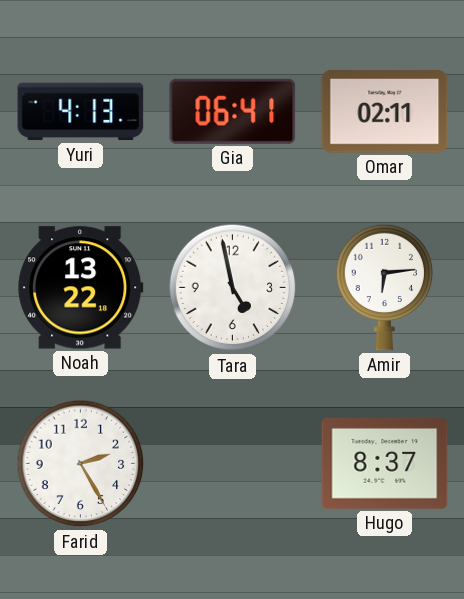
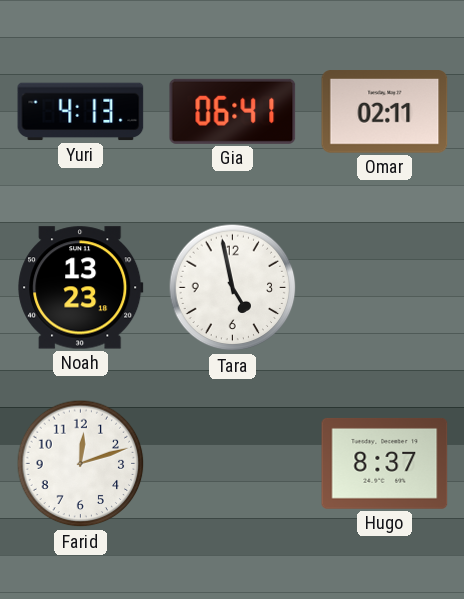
Noah: 13:22 -> 13:23
Amir: 6:14 -> none
Farid: 2:25 -> 12:12
